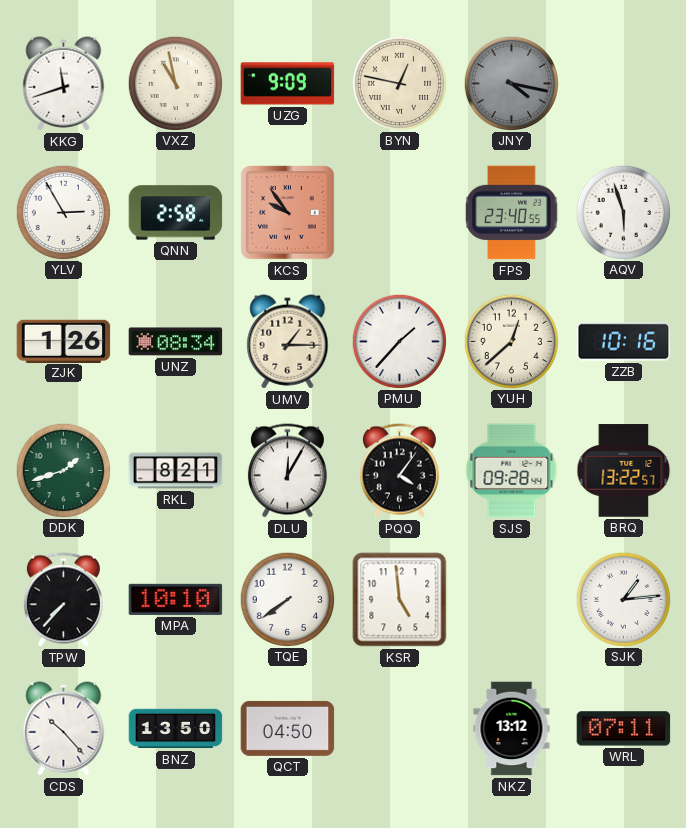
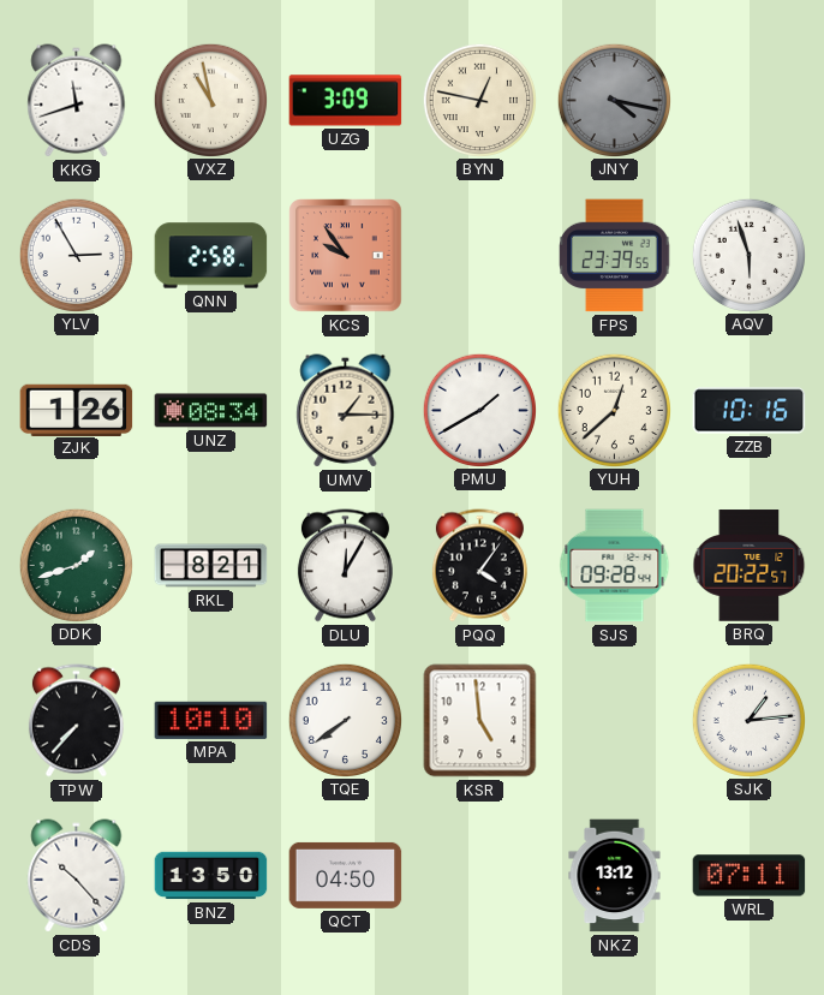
UZG: 9:09 -> 3:09
FPS: 23:40 -> 23:39
PMU: 1:37 -> 1:40
BRQ: 13:22 -> 20:22
